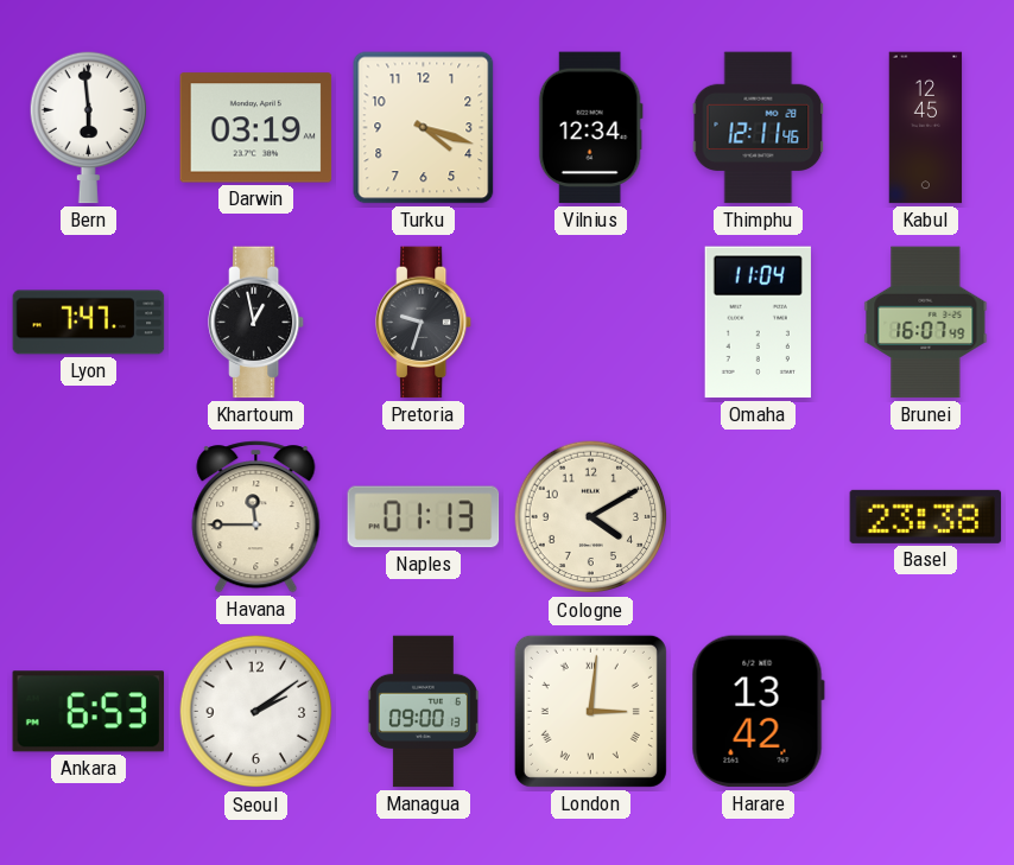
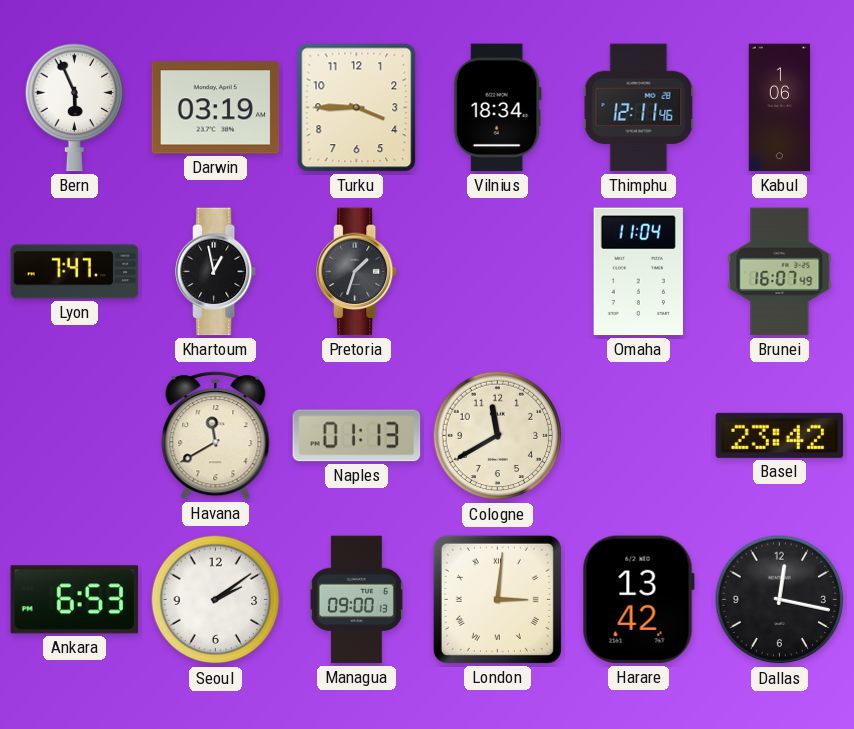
Bern: 5:59 -> 5:56
Turku: 4:18 -> 3:45
Vilnius: 12:34 -> 18:34
Kabul: 12:45 -> 1:06
Pretoria: 9:33 -> 1:33
Havana: 11:45 -> 11:40
Cologne: 4:10 -> 11:40
Basel: 23:38 -> 23:42
Dallas: none -> 12:17
